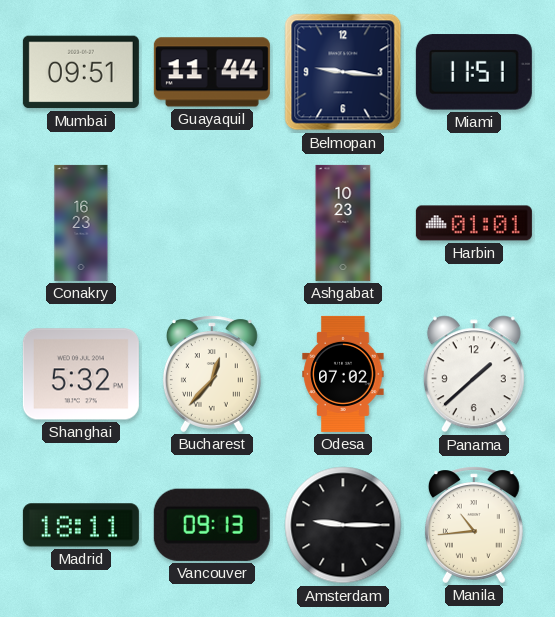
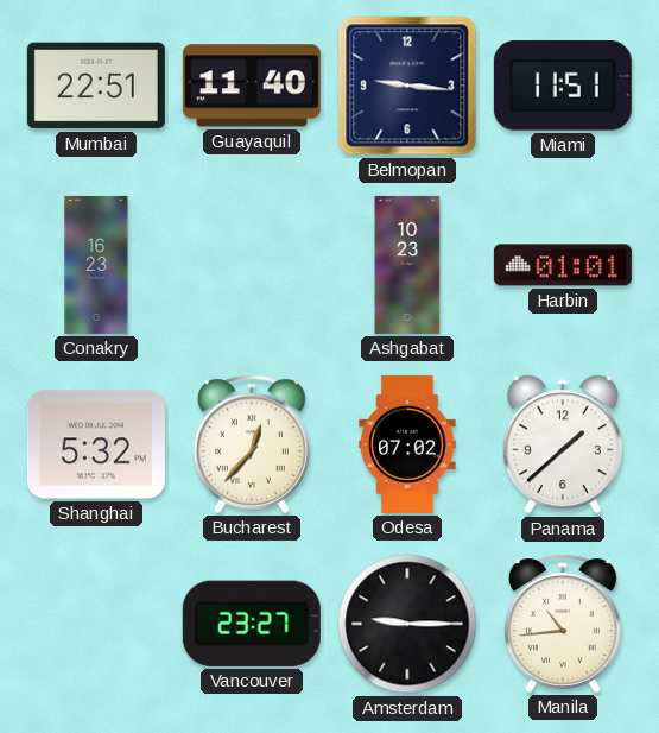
Mumbai: 09:51 -> 22:51
Guayaquil: 11:44 -> 11:40
Madrid: 18:11 -> none
Vancouver: 09:13 -> 23:27
